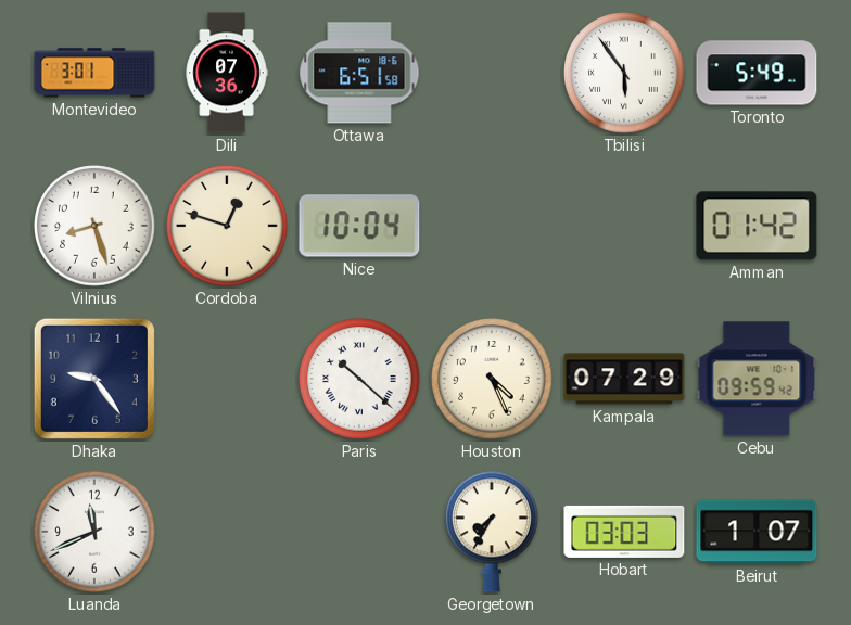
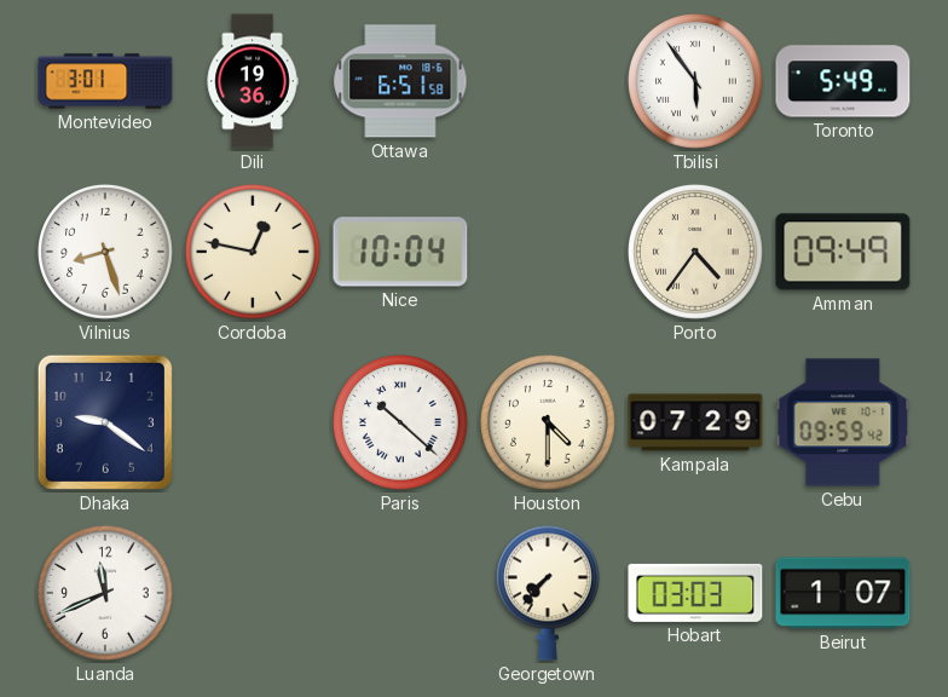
Dili: 07:36 -> 19:36
Cordoba: 12:48 -> 12:47
Porto: none -> 4:36
Amman: 01:42 -> 09:49
Dhaka: 9:24 -> 9:21
Houston: 4:26 -> 4:30
Georgetown: 7:35 -> 7:37
